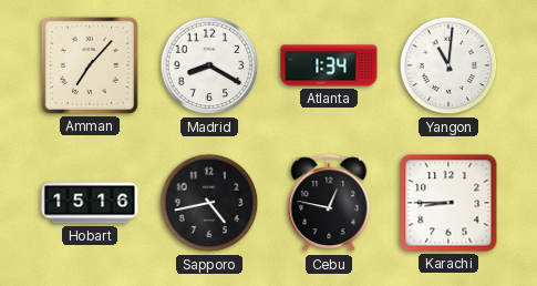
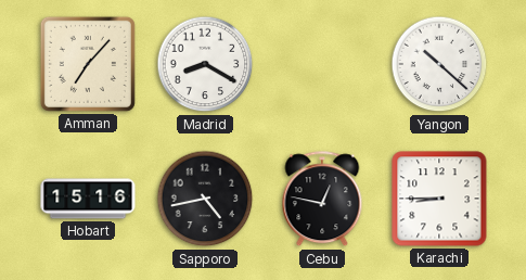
Atlanta: 1:34 -> none
Yangon: 11:01 -> 10:22
